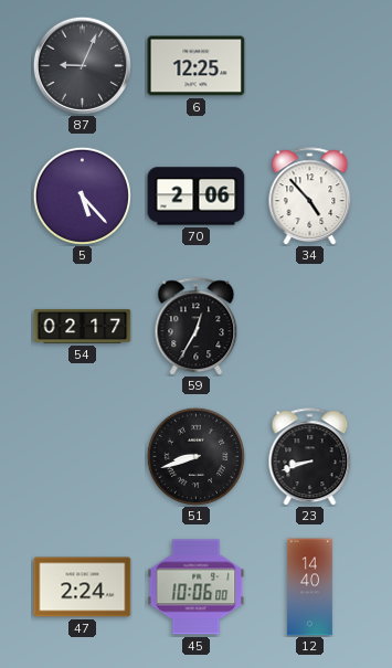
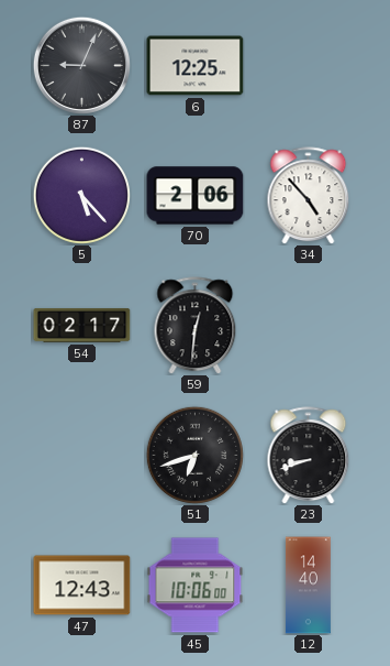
59: 12:35 -> 12:31
51: 8:42 -> 6:42
47: 2:24 -> 12:43
